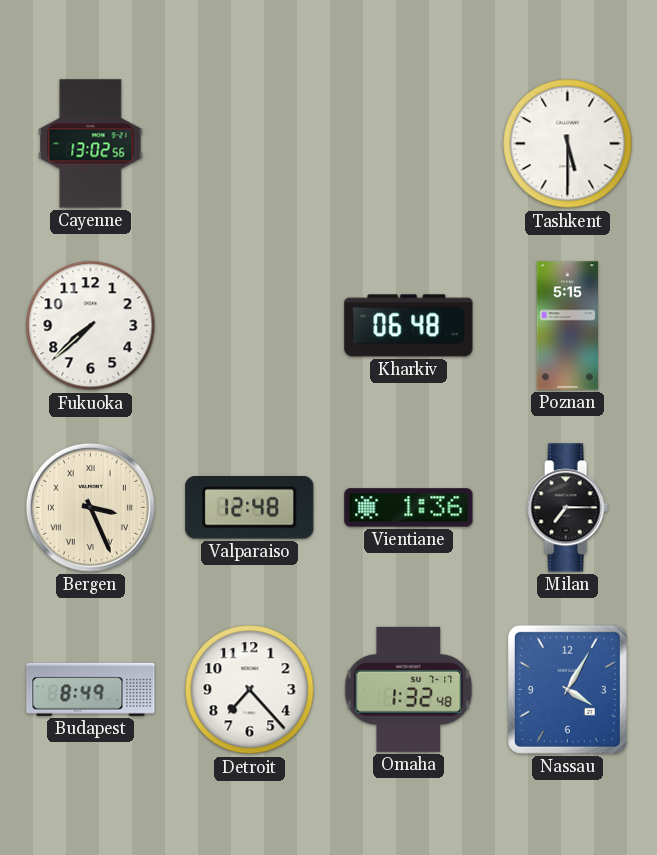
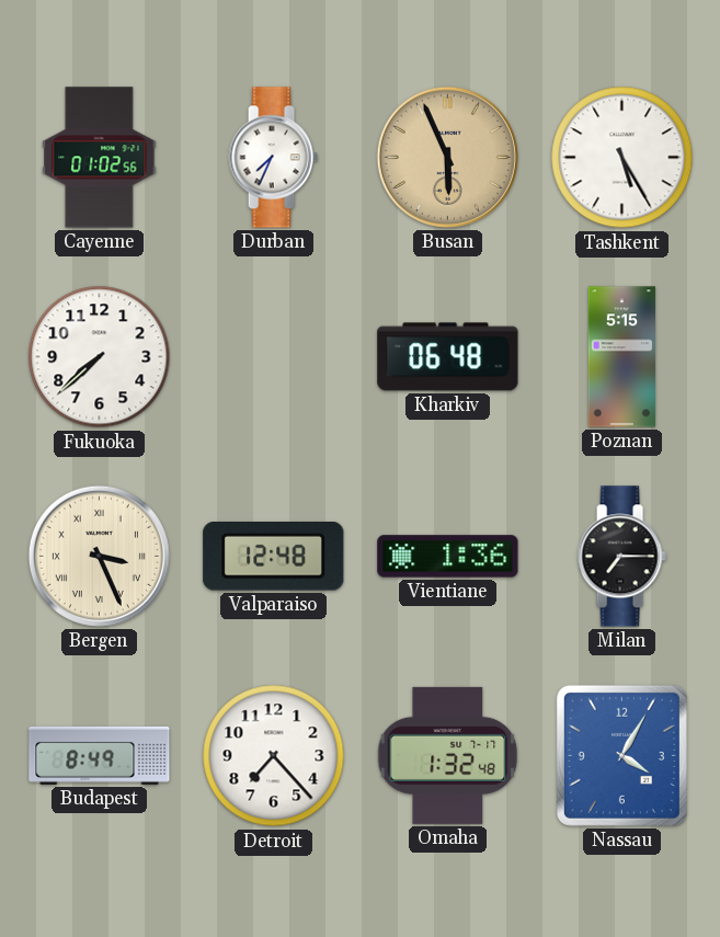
Cayenne: 13:02 -> 01:02
Durban: none -> 7:34
Busan: none -> 5:56
Tashkent: 5:30 -> 5:25
